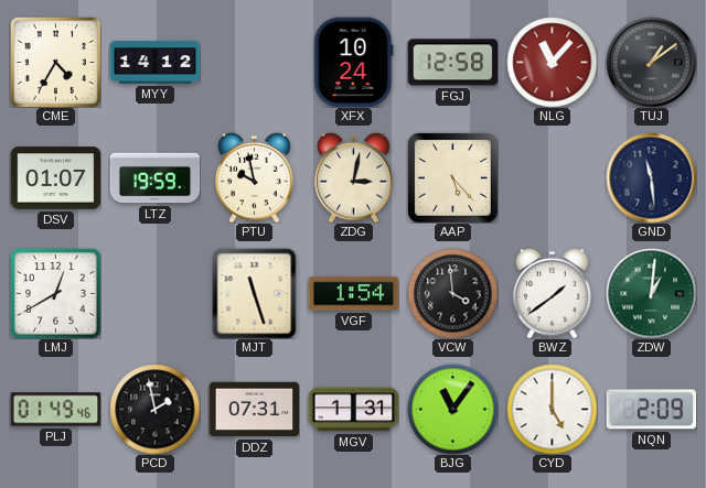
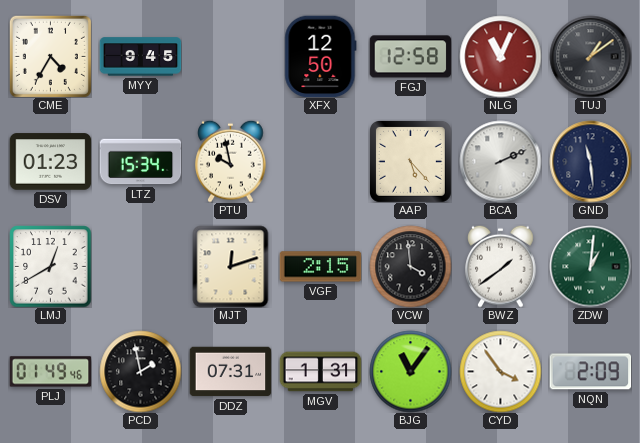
MYY: 14:12 -> 9:45
XFX: 10:24 -> 12:50
NLG: 11:07 -> 11:04
DSV: 01:07 -> 01:23
LTZ: 19:59 -> 15:34
ZDG: 3:02 -> none
BCA: none -> 2:11
MJT: 11:27 -> 12:12
VGF: 1:54 -> 2:15
CYD: 5:00 -> 3:54
